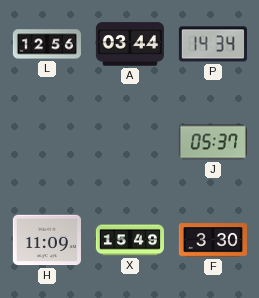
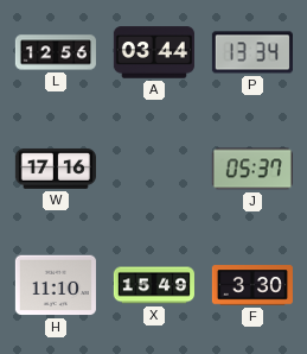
P: 14:34 -> 13:34
W: none -> 17:16
H: 11:09 -> 11:10
